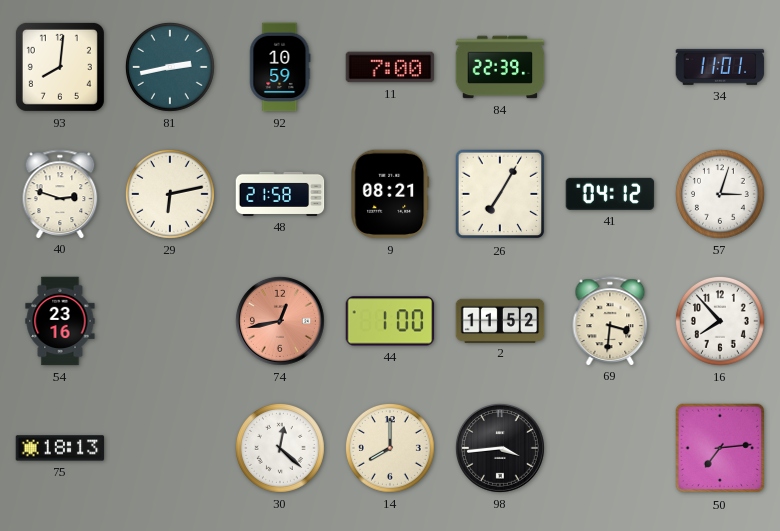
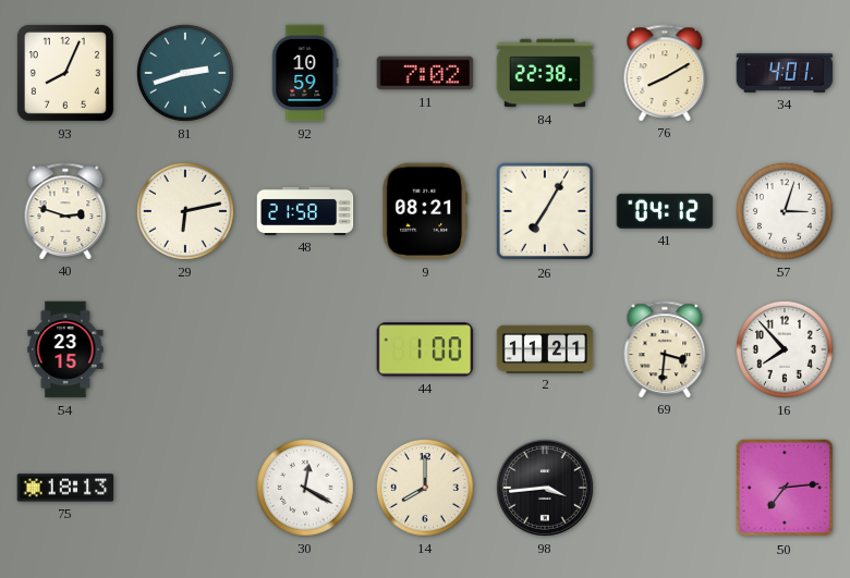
93: 8:01 -> 8:04
81: 2:43 -> 2:42
11: 7:00 -> 7:02
84: 22:39 -> 22:38
76: none -> 8:10
34: 11:01 -> 4:01
54: 23:16 -> 23:15
74: 12:43 -> none
2: 11:52 -> 11:21
30: 12:22 -> 12:20
